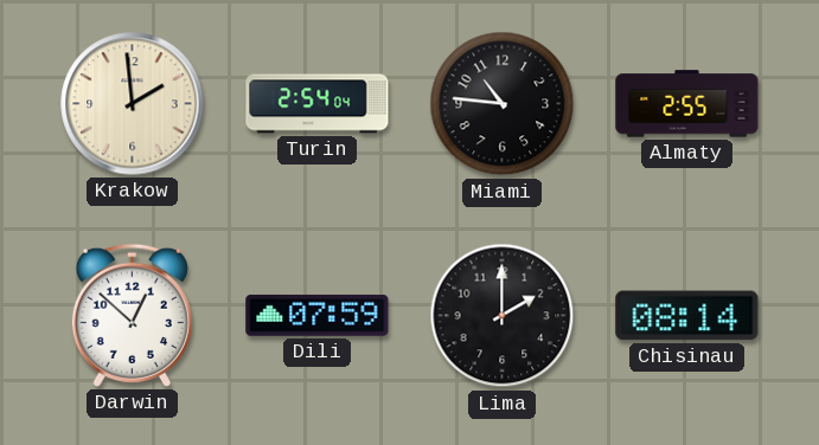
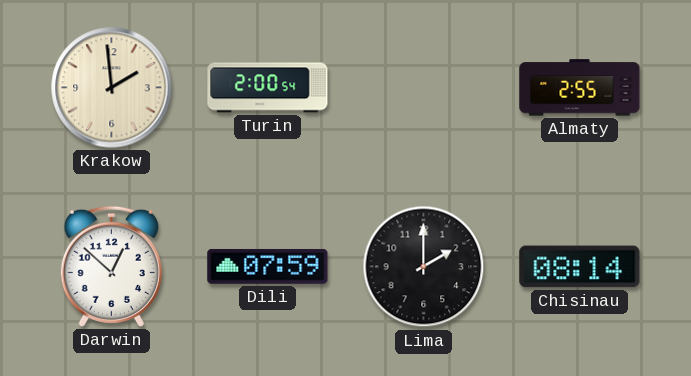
Turin: 2:54 -> 2:00
Miami: 10:46 -> none
